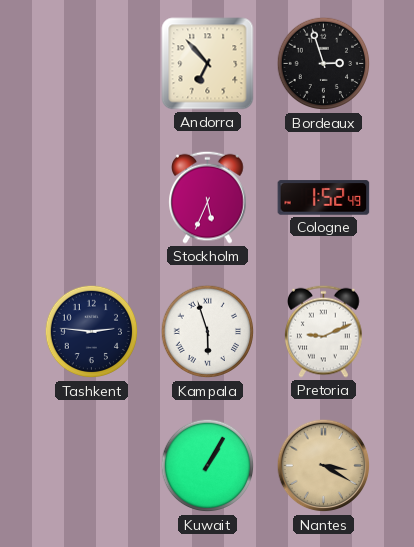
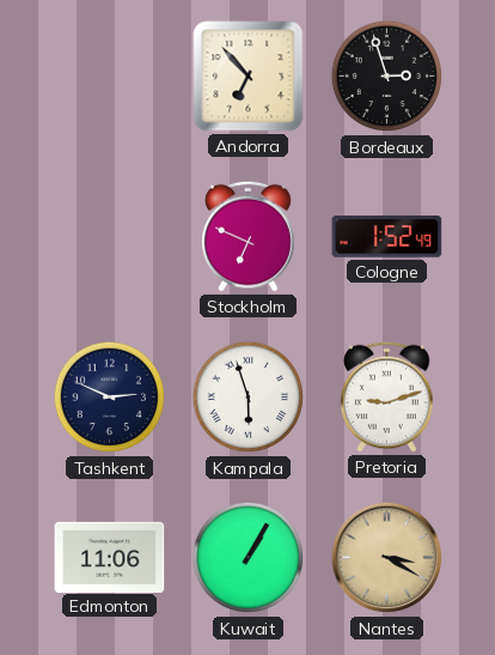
Stockholm: 5:34 -> 6:49
Tashkent: 2:46 -> 2:49
Pretoria: 9:11 -> 9:12
Edmonton: none -> 11:06
